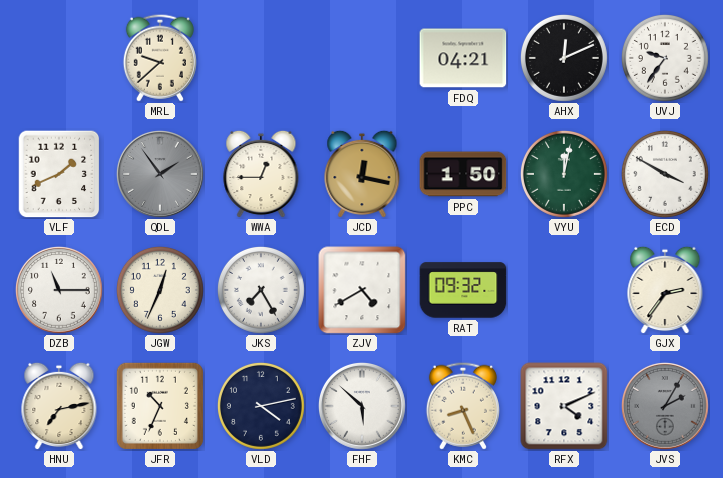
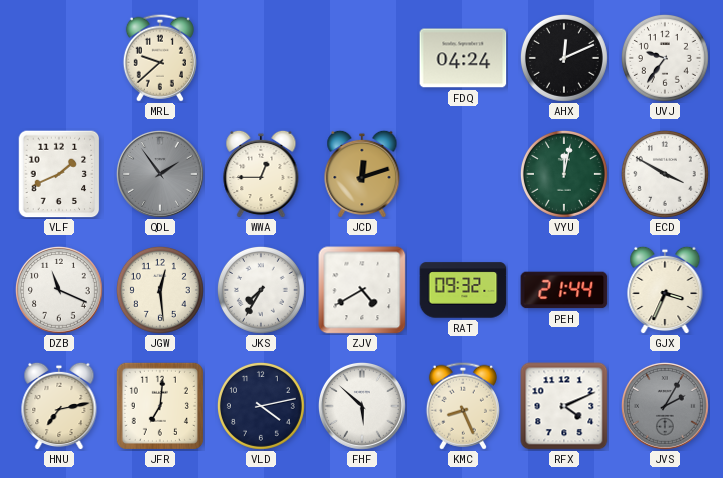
FDQ: 04:21 -> 04:24
JCD: 12:17 -> 12:12
PPC: 1:50 -> none
DZB: 11:15 -> 11:19
JGW: 12:34 -> 12:29
JKS: 7:25 -> 7:35
PEH: none -> 21:44
GJX: 2:36 -> 3:34
JFR: 10:34 -> 7:01
